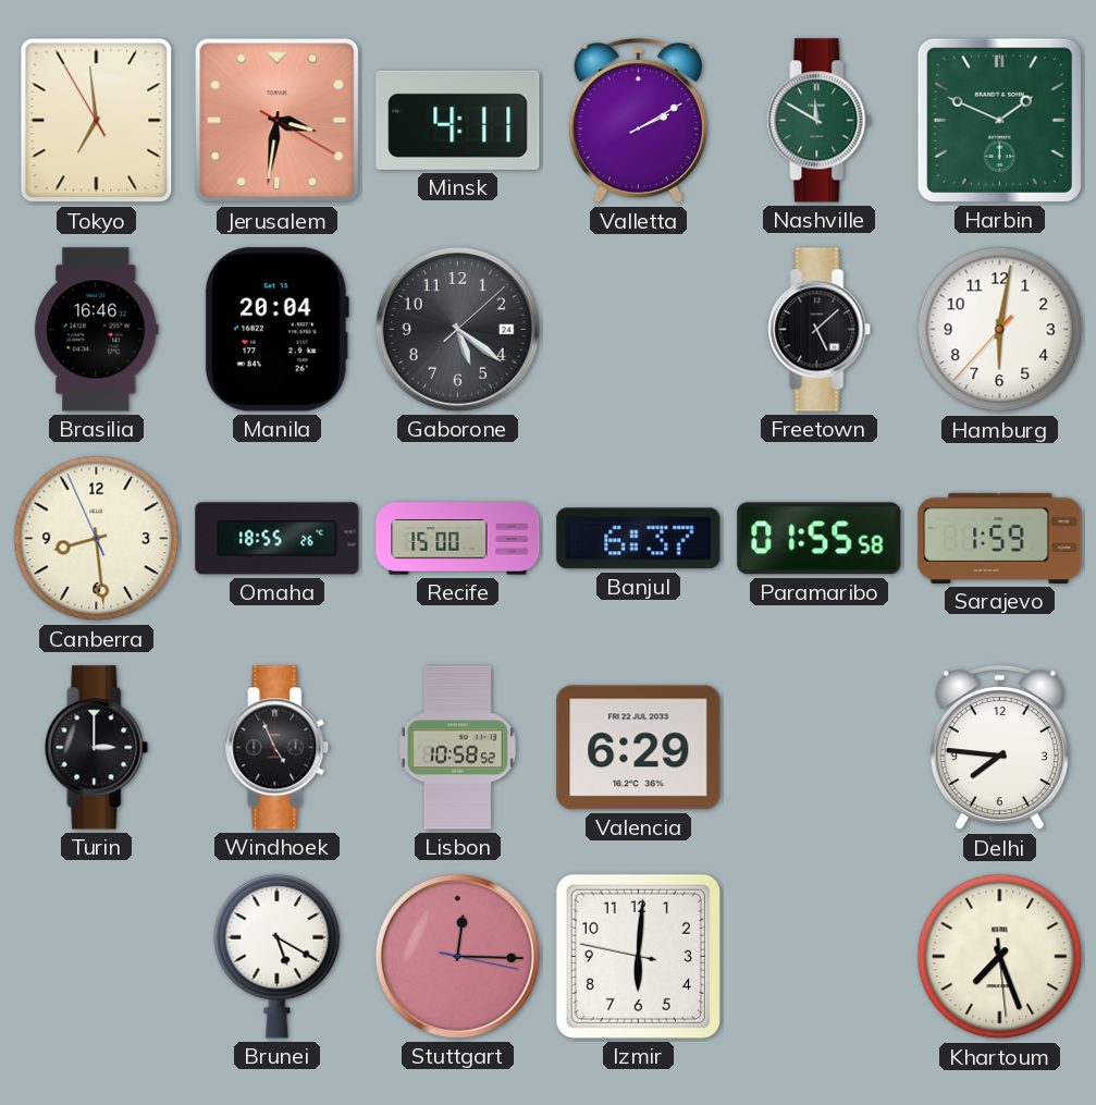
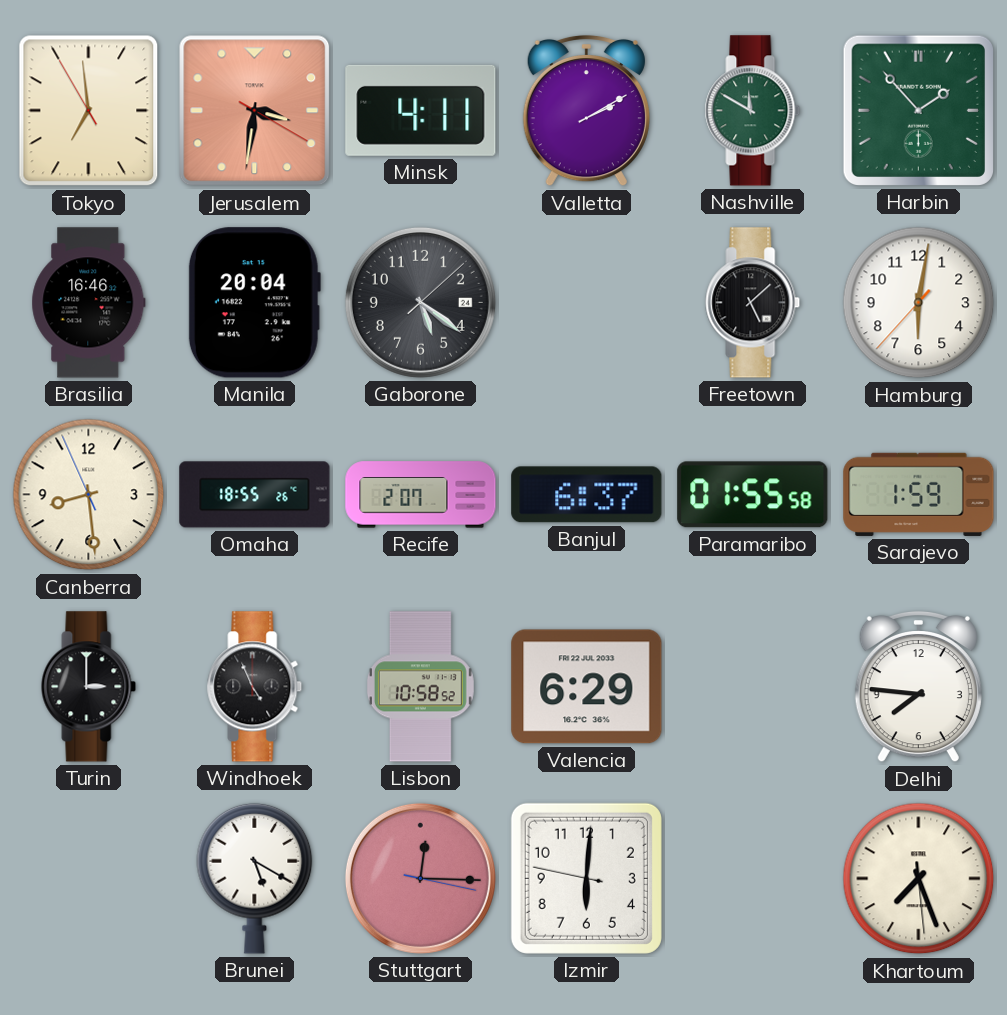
Harbin: 1:49 -> 1:53
Recife: 15:00 -> 2:07
